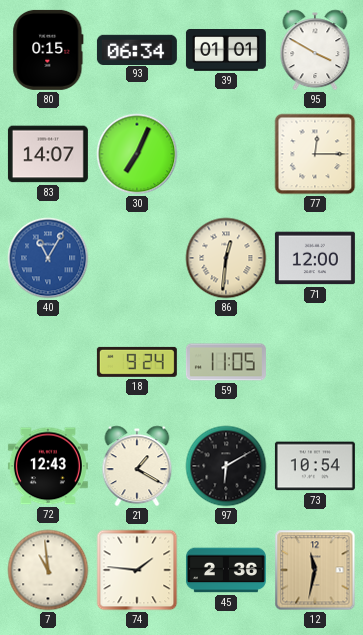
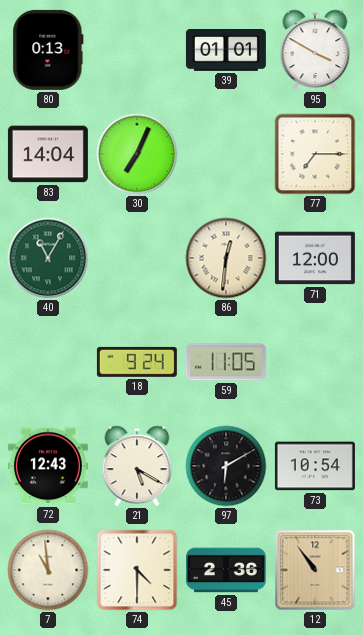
80: 0:15 -> 0:13
93: 06:34 -> none
83: 14:07 -> 14:04
77: 12:15 -> 7:15
40 dial: blue -> green
21: 1:20 -> 5:20
74: 1:46 -> 4:30
12: 11:32 -> 10:54
